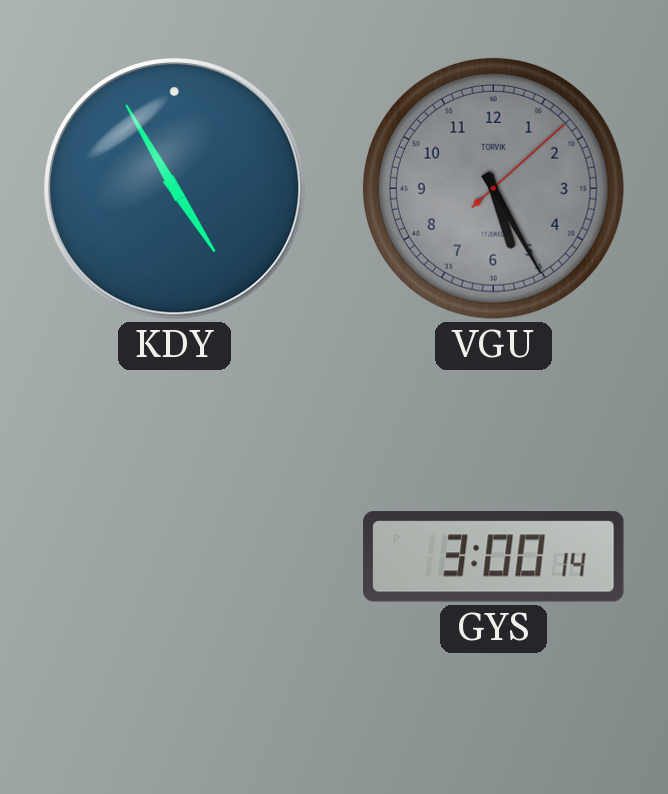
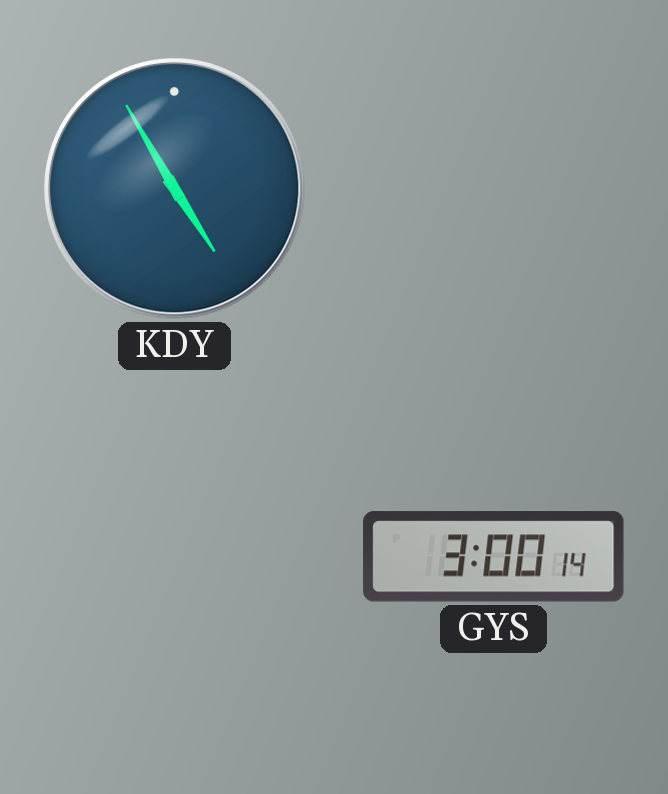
VGU: 5:25 -> none
